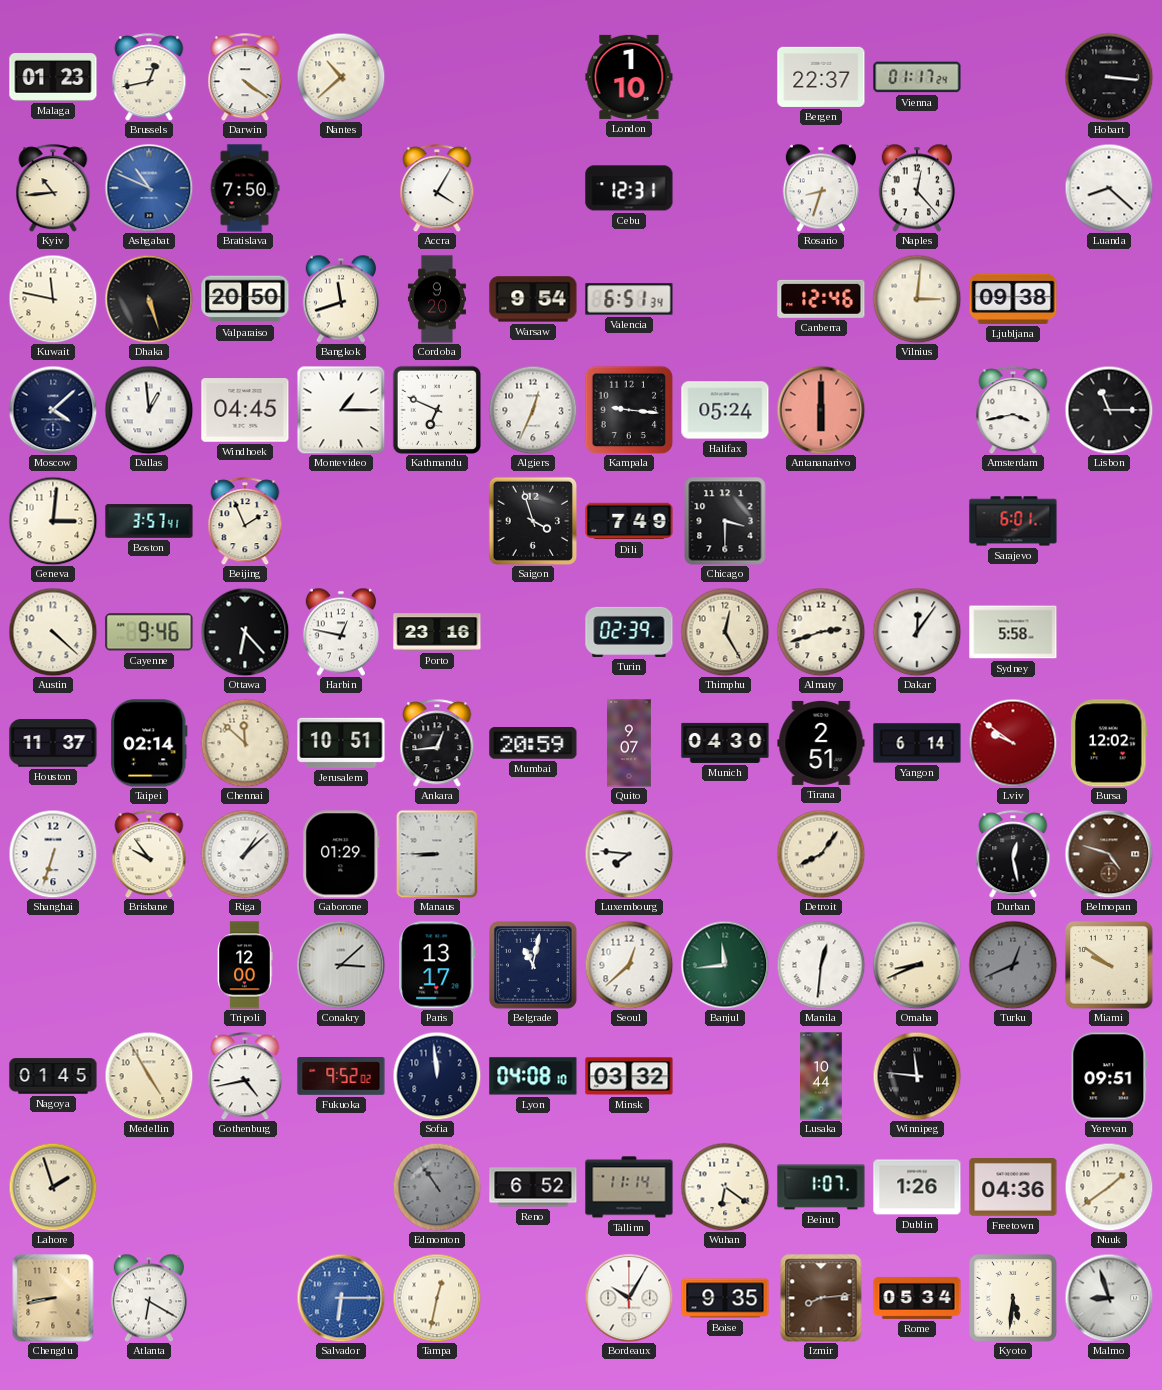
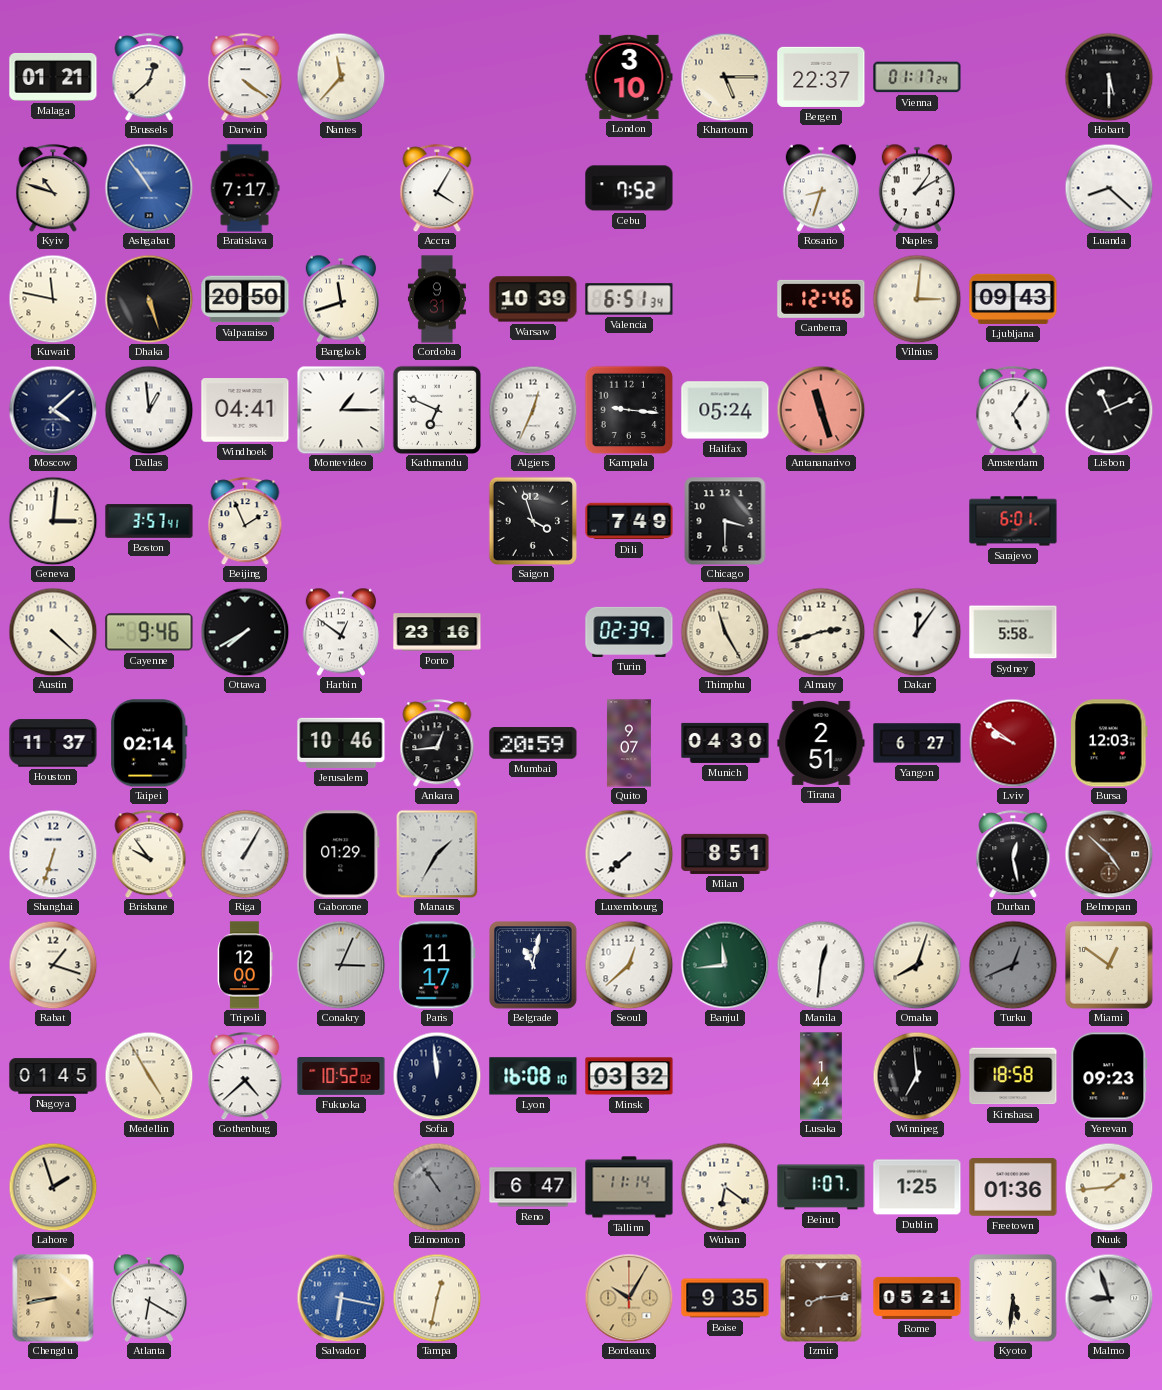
Malaga: 01:23 -> 01:21
Brussels: 12:43 -> 12:38
Nantes: 10:38 -> 11:37
London: 1:10 -> 3:10
Khartoum: none -> 5:15
Hobart: 3:16 -> 5:30
Kyiv: 10:44 -> 10:48
Ashgabat: 10:49 -> 10:54
Bratislava: 7:50 -> 7:17
Cebu: 12:31 -> 7:52
Naples: 12:23 -> 1:10
Cordoba: 9:20 -> 9:31
Warsaw: 9:54 -> 10:39
Ljubljana: 09:38 -> 09:43
Windhoek: 04:45 -> 04:41
Antananarivo: 6:00 -> 11:27
Amsterdam: 3:43 -> 5:06
Lisbon: 11:15 -> 11:11
Ottawa: 6:23 -> 7:40
Harbin: 12:47 -> 12:51
Thimphu: 12:25 -> 11:25
Chennai: 11:52 -> none
Jerusalem: 10:51 -> 10:46
Yangon: 6:14 -> 6:27
Bursa: 12:02 -> 12:03
Riga: 1:08 -> 1:05
Manaus: 8:45 -> 1:35
Luxembourg: 7:46 -> 7:38
Milan: none -> 8:51
Detroit: 8:06 -> none
Belmopan: 4:48 -> 4:52
Rabat: none -> 1:18
Conakry: 3:08 -> 3:04
Paris: 13:17 -> 11:17
Omaha: 8:41 -> 8:03
Miami: 9:51 -> 12:51
Gothenburg: 4:43 -> 4:38
Fukuoka: 9:52 -> 10:52
Lyon: 04:08 -> 16:08
Lusaka: 10:44 -> 1:44
Winnipeg: 11:46 -> 6:59
Kinshasa: none -> 18:58
Yerevan: 09:51 -> 09:23
Reno: 6:52 -> 6:47
Dublin: 1:26 -> 1:25
Freetown: 04:36 -> 01:36
Nuuk: 1:39 -> 1:44
Salvador: 6:15 -> 6:17
Bordeaux dial: white -> champagne
Rome: 05:34 -> 05:21
